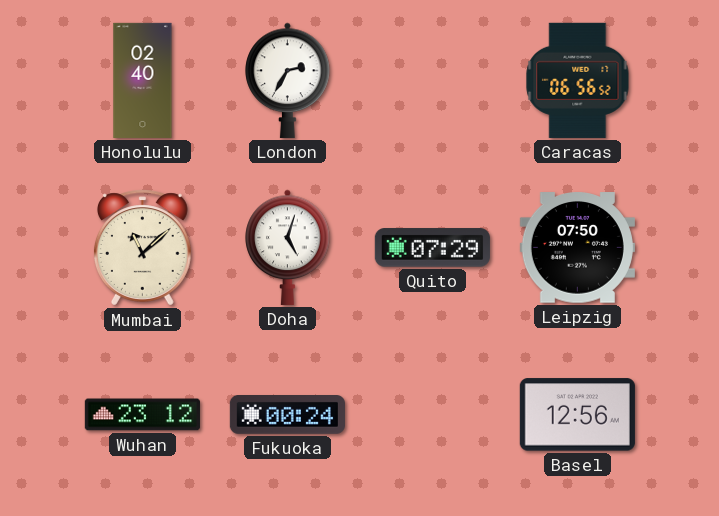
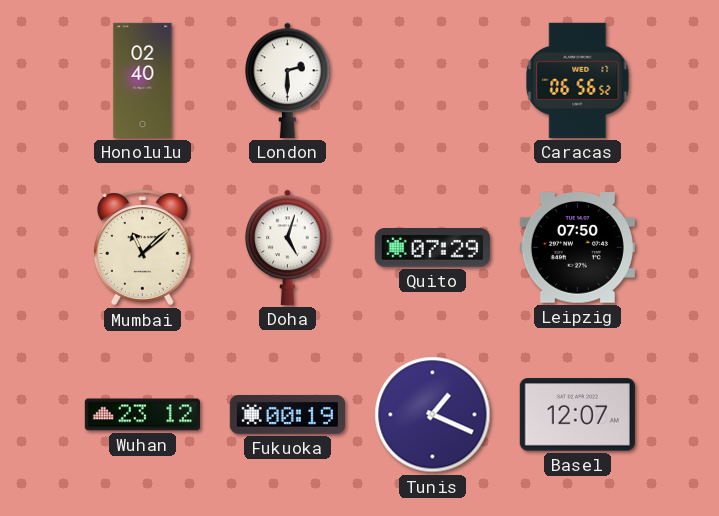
London: 2:35 -> 2:30
Fukuoka: 00:24 -> 00:19
Tunis: none -> 1:19
Basel: 12:56 -> 12:07
